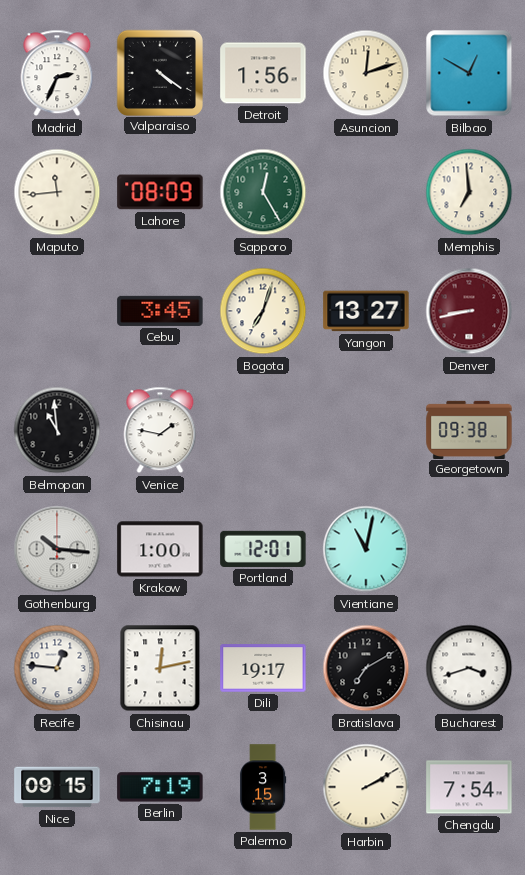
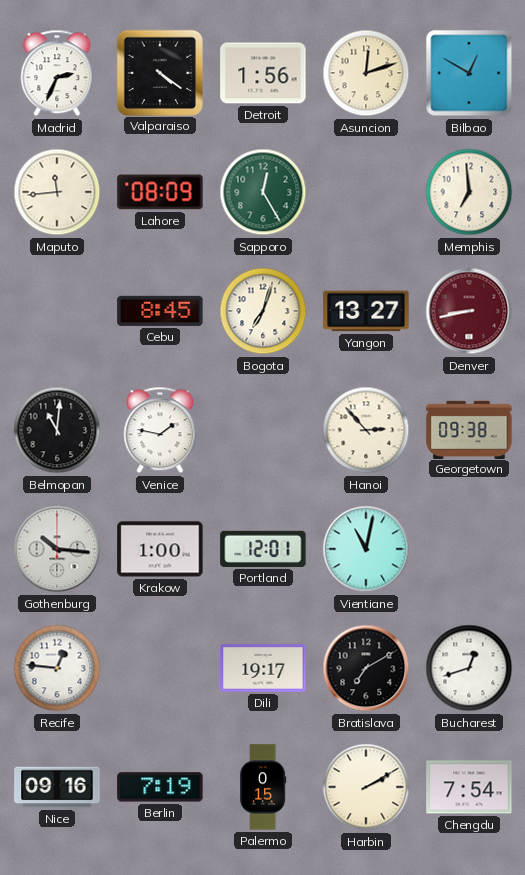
Cebu: 3:45 -> 8:45
Belmopan: 10:59 -> 11:01
Hanoi: none -> 2:53
Chisinau: 12:13 -> none
Bucharest: 3:42 -> 12:42
Nice: 09:15 -> 09:16
Palermo: 3:15 -> 0:15
